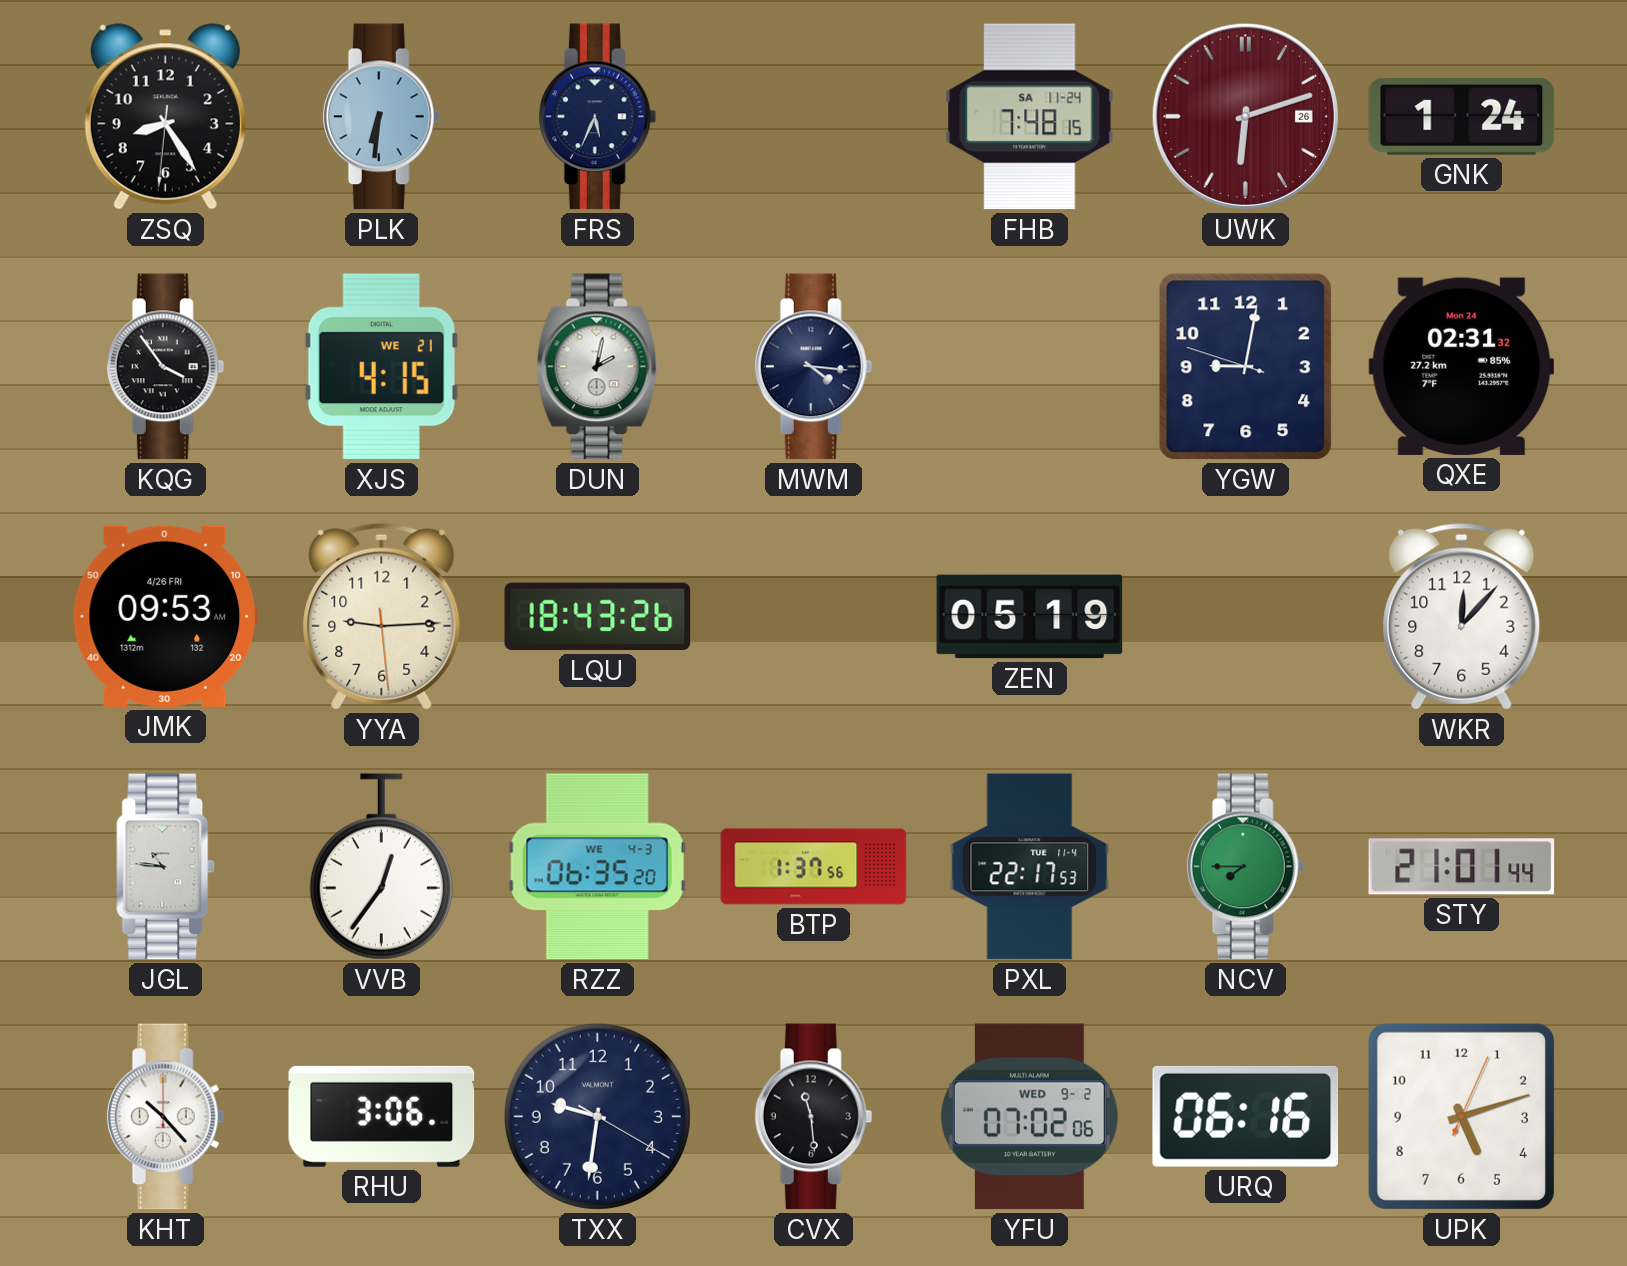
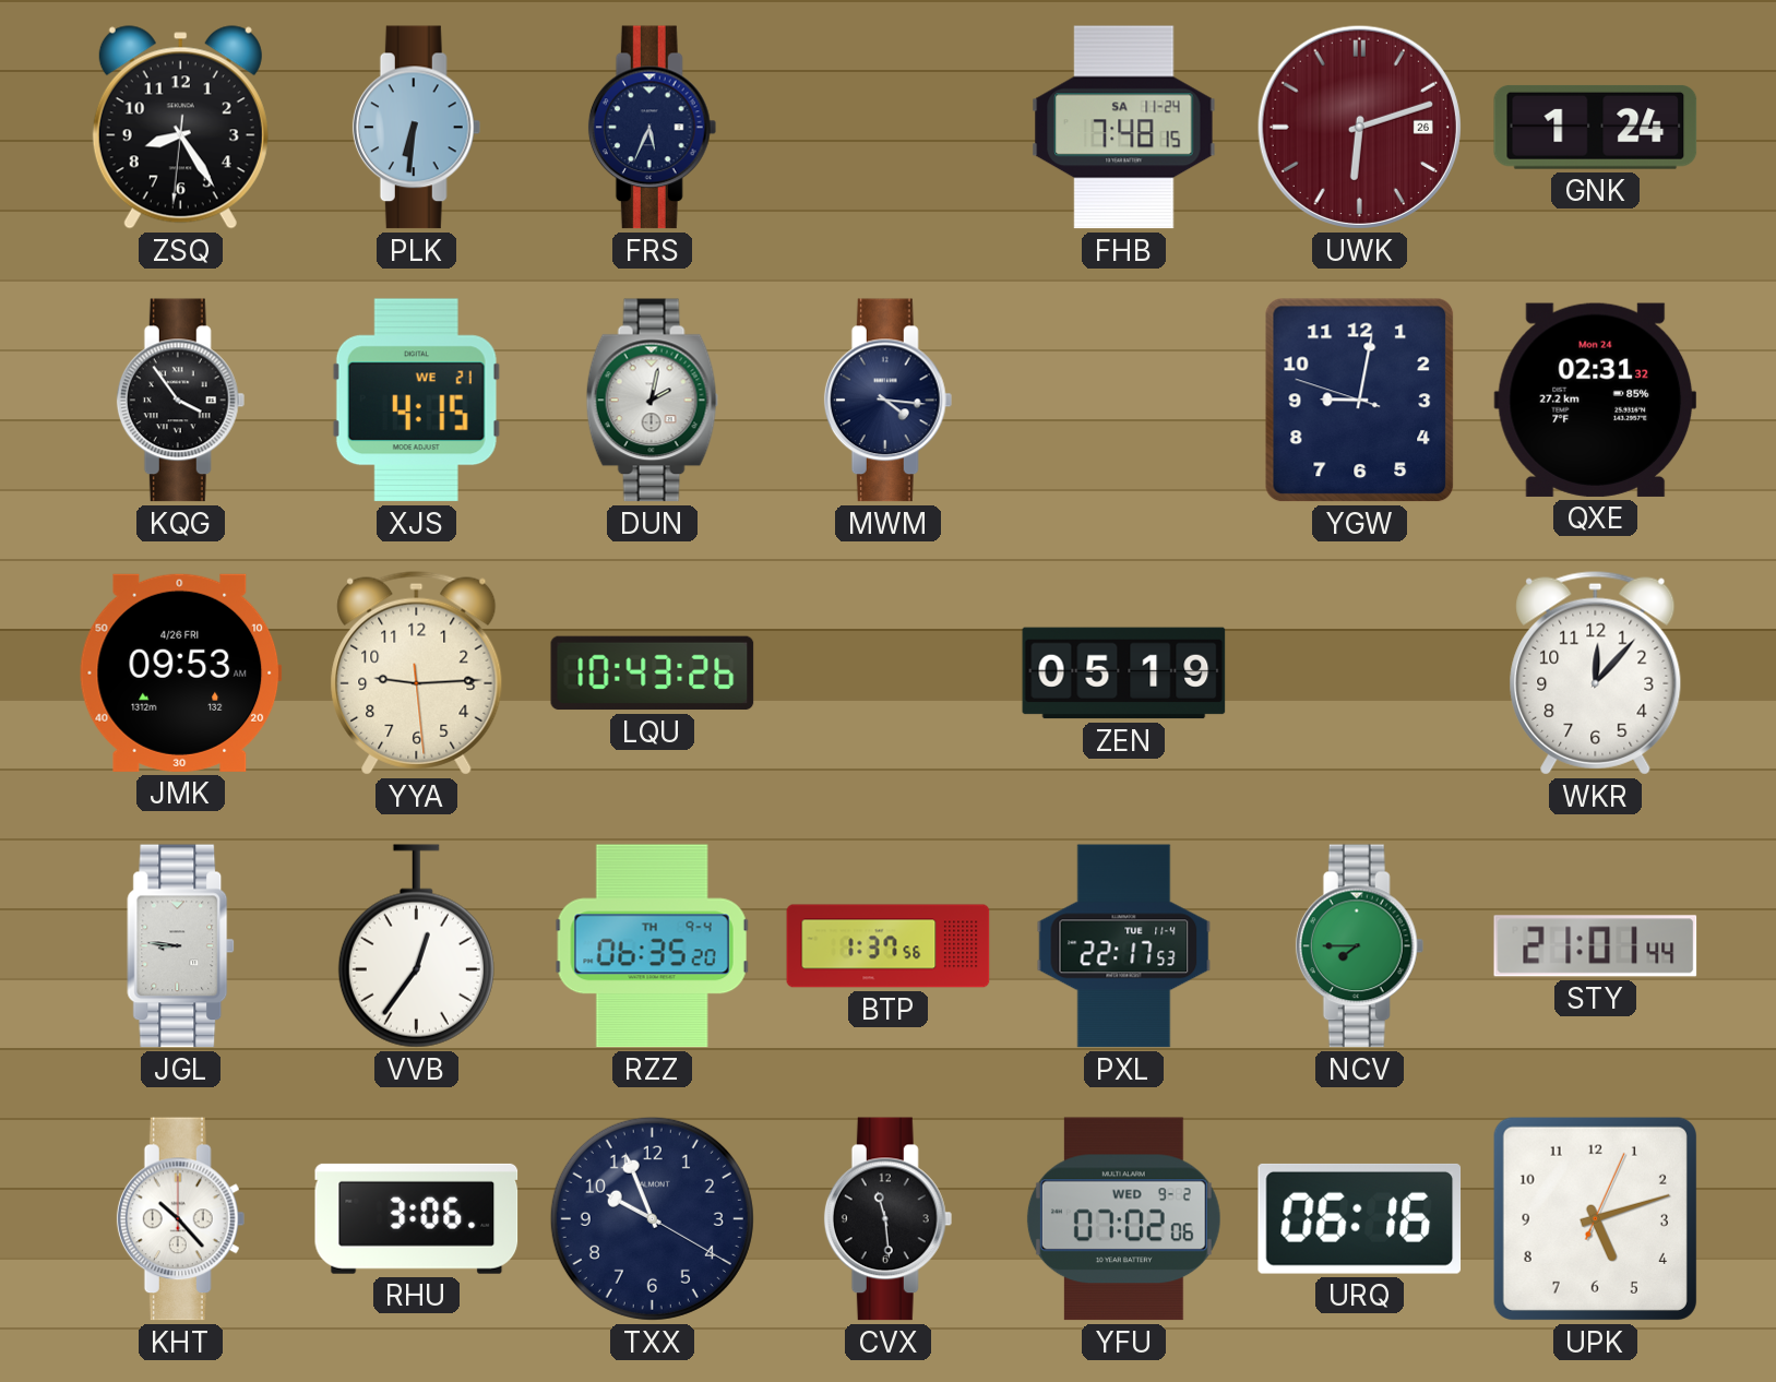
LQU: 18:43 -> 10:43
JGL: 10:46 -> 8:46
RZZ date: WE 4-3 -> TH 9-4
TXX: 9:31 -> 9:56
